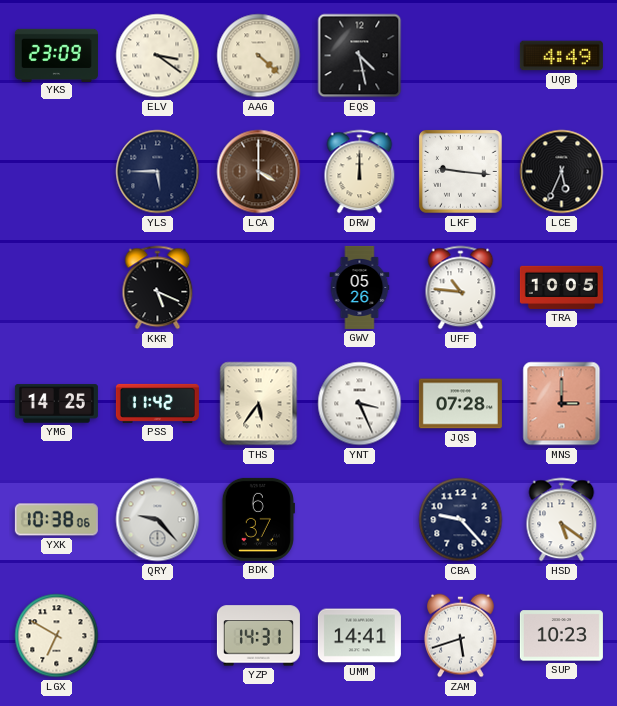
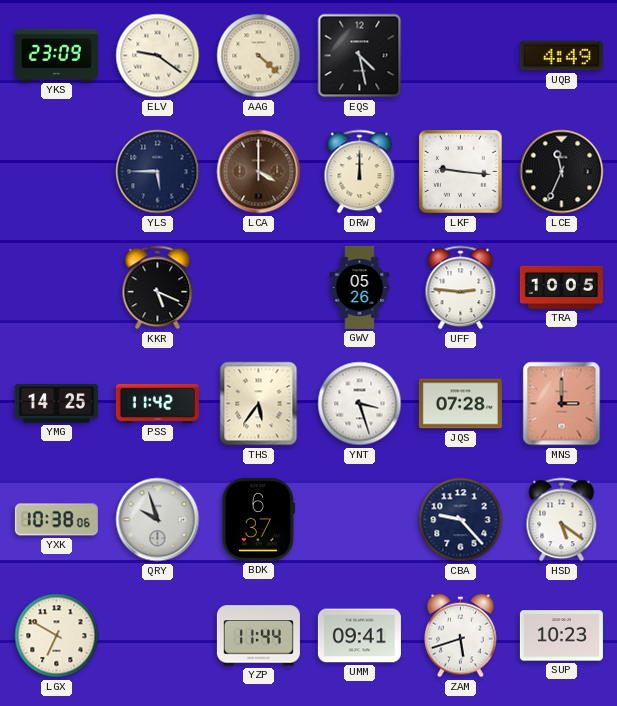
ELV: 3:21 -> 9:21
LCE: 5:34 -> 11:34
UFF: 10:46 -> 2:46
YNT: 3:26 -> 3:27
QRY: 9:23 -> 9:57
YZP: 14:31 -> 11:44
UMM: 14:41 -> 09:41
